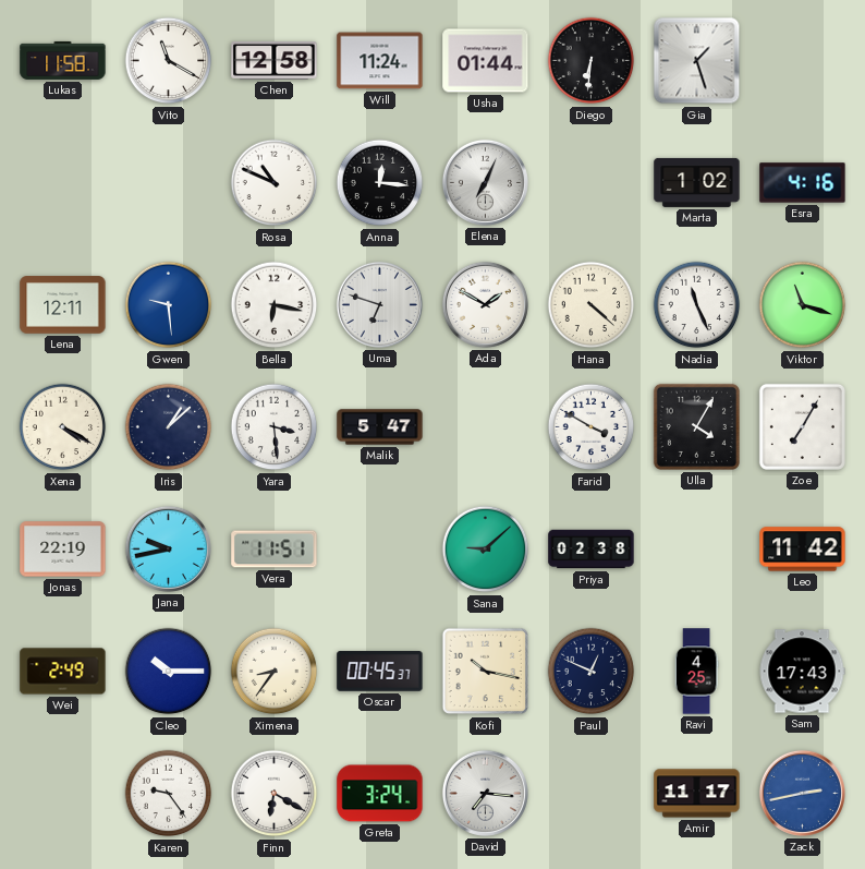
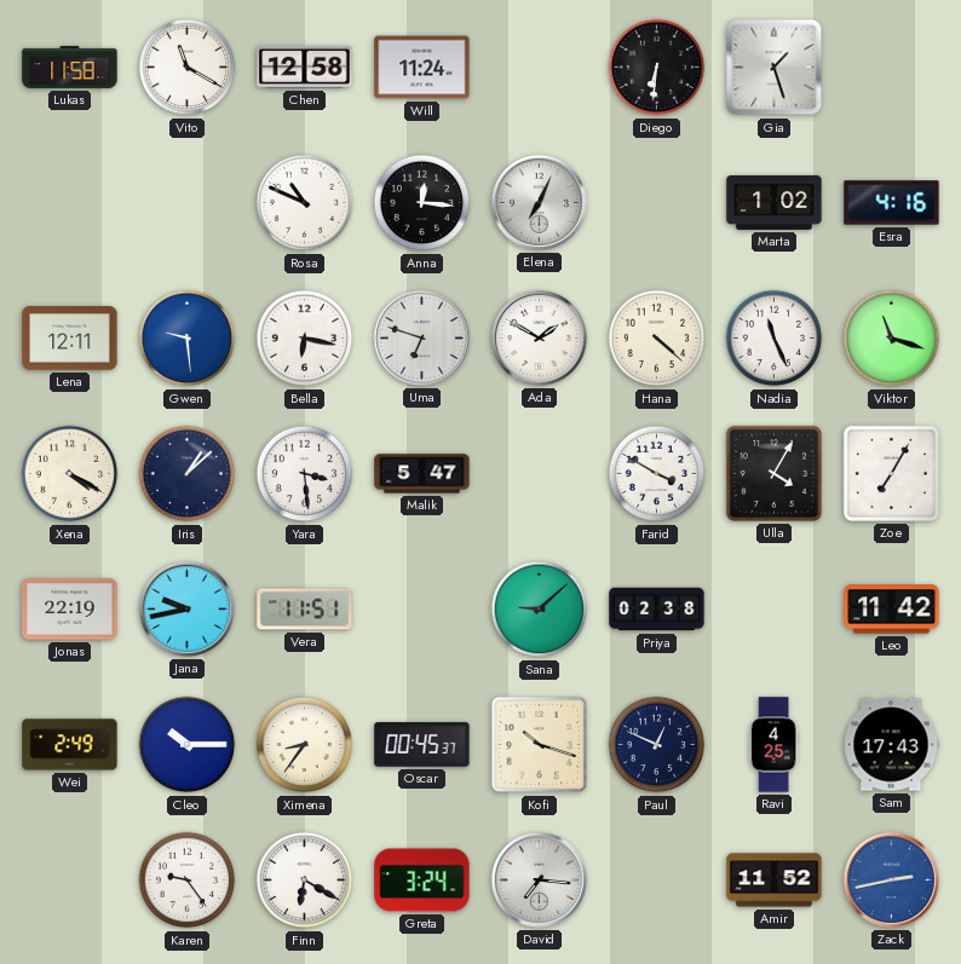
Usha: 01:44 -> none
Kofi: 10:17 -> 10:18
Amir: 11:17 -> 11:52
